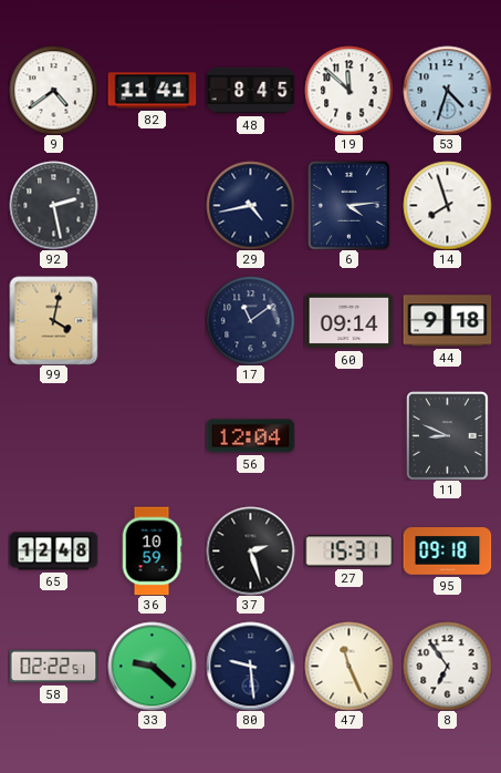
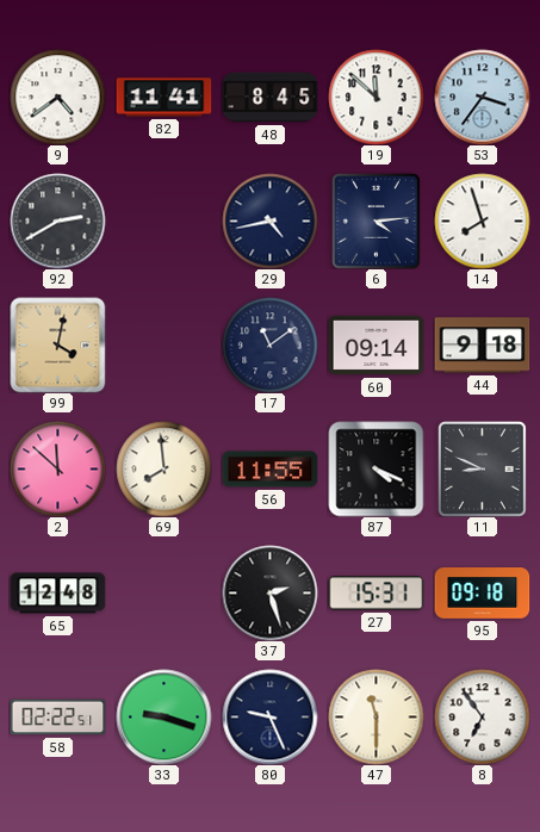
53: 4:33 -> 3:36
92: 2:28 -> 2:40
2: none -> 11:52
69: none -> 7:59
56: 12:04 -> 11:55
87: none -> 4:19
36: 10:59 -> none
33: 9:22 -> 9:18
80: 9:29 -> 9:26
47: 11:26 -> 11:30
